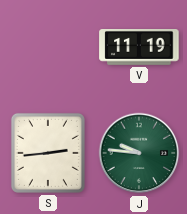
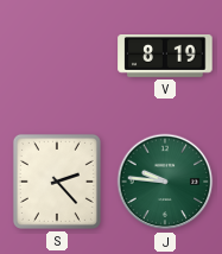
V: 11:19 -> 8:19
S: 2:44 -> 2:23
